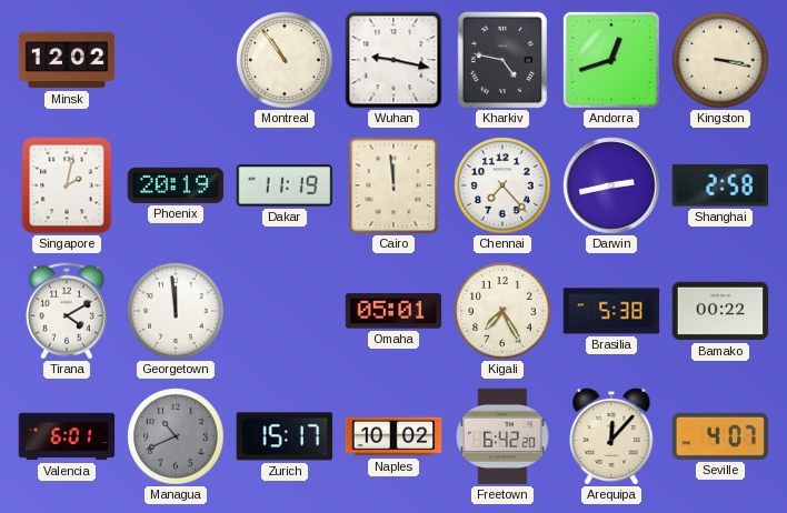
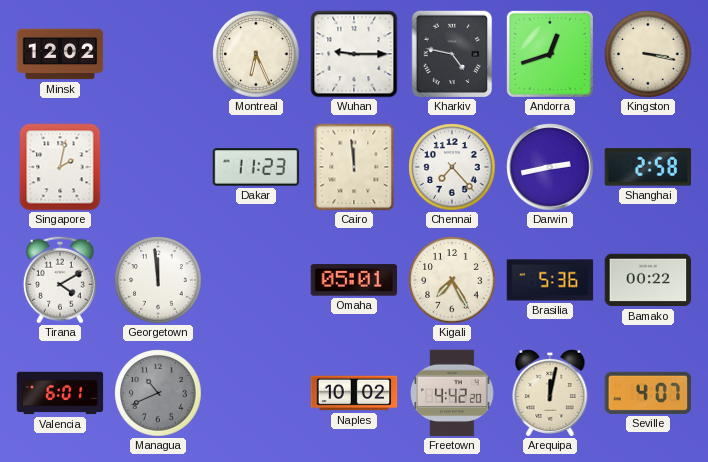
Montreal: 10:54 -> 6:26
Wuhan: 9:17 -> 9:15
Phoenix: 20:19 -> none
Dakar: 11:19 -> 11:23
Brasilia: 5:38 -> 5:36
Zurich: 15:17 -> none
Freetown: 6:42 -> 4:42
Arequipa: 12:07 -> 12:02
